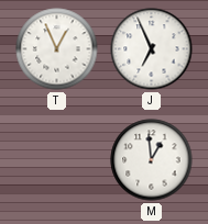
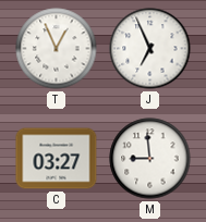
C: none -> 03:27
M: 12:59 -> 8:59
